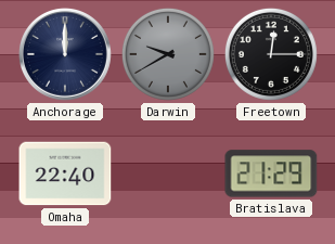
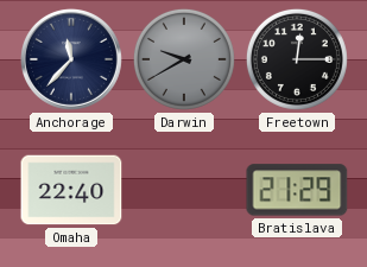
Anchorage: 12:00 -> 11:37
